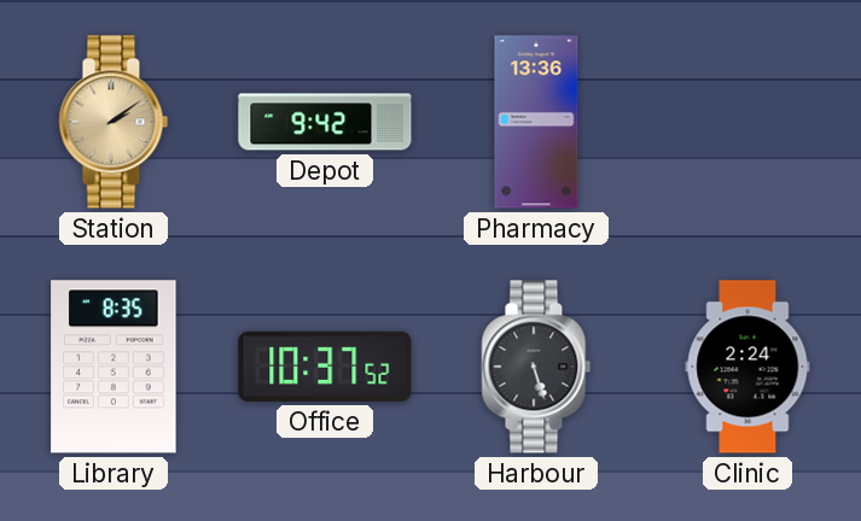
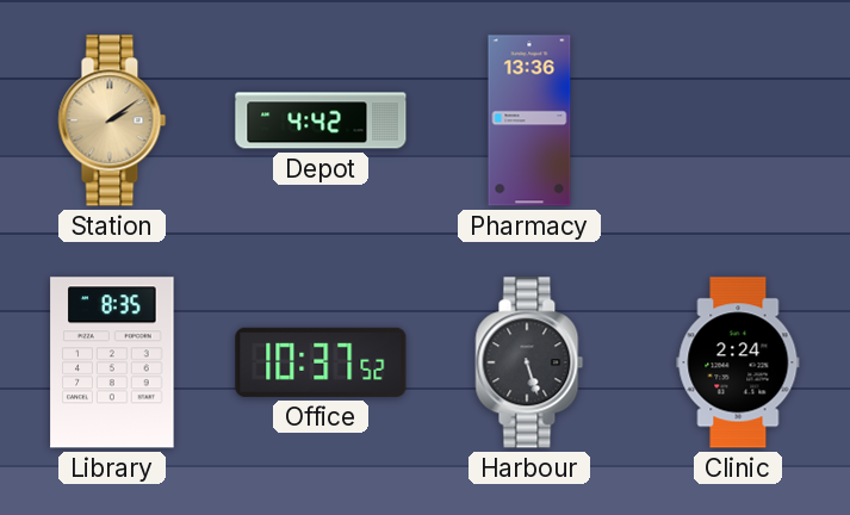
Depot: 9:42 -> 4:42
